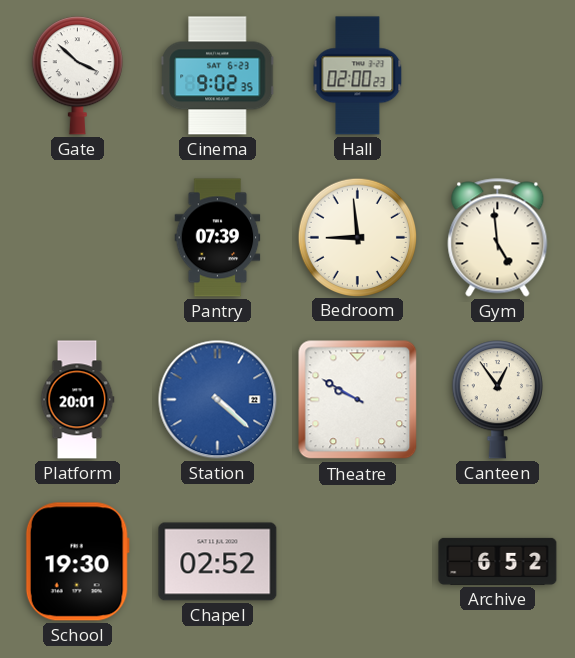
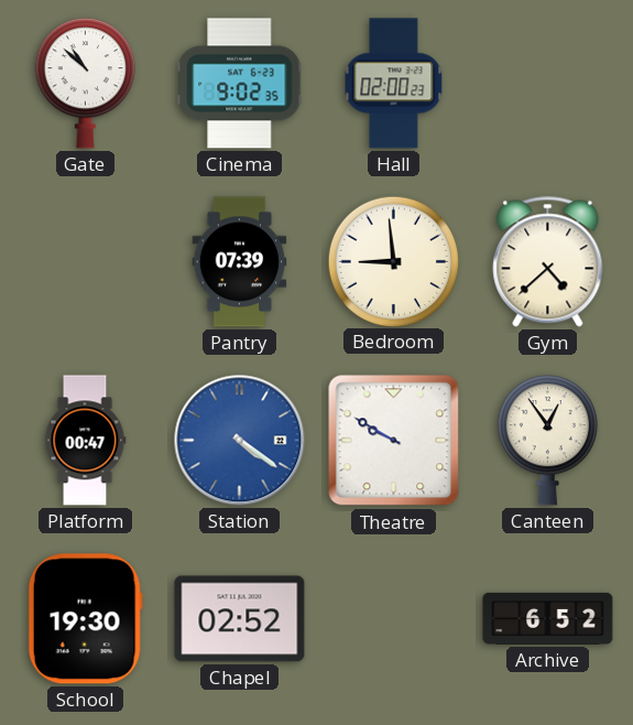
Gate: 3:52 -> 10:52
Gym: 4:59 -> 4:38
Platform: 20:01 -> 00:47
Station: 4:22 -> 4:21
